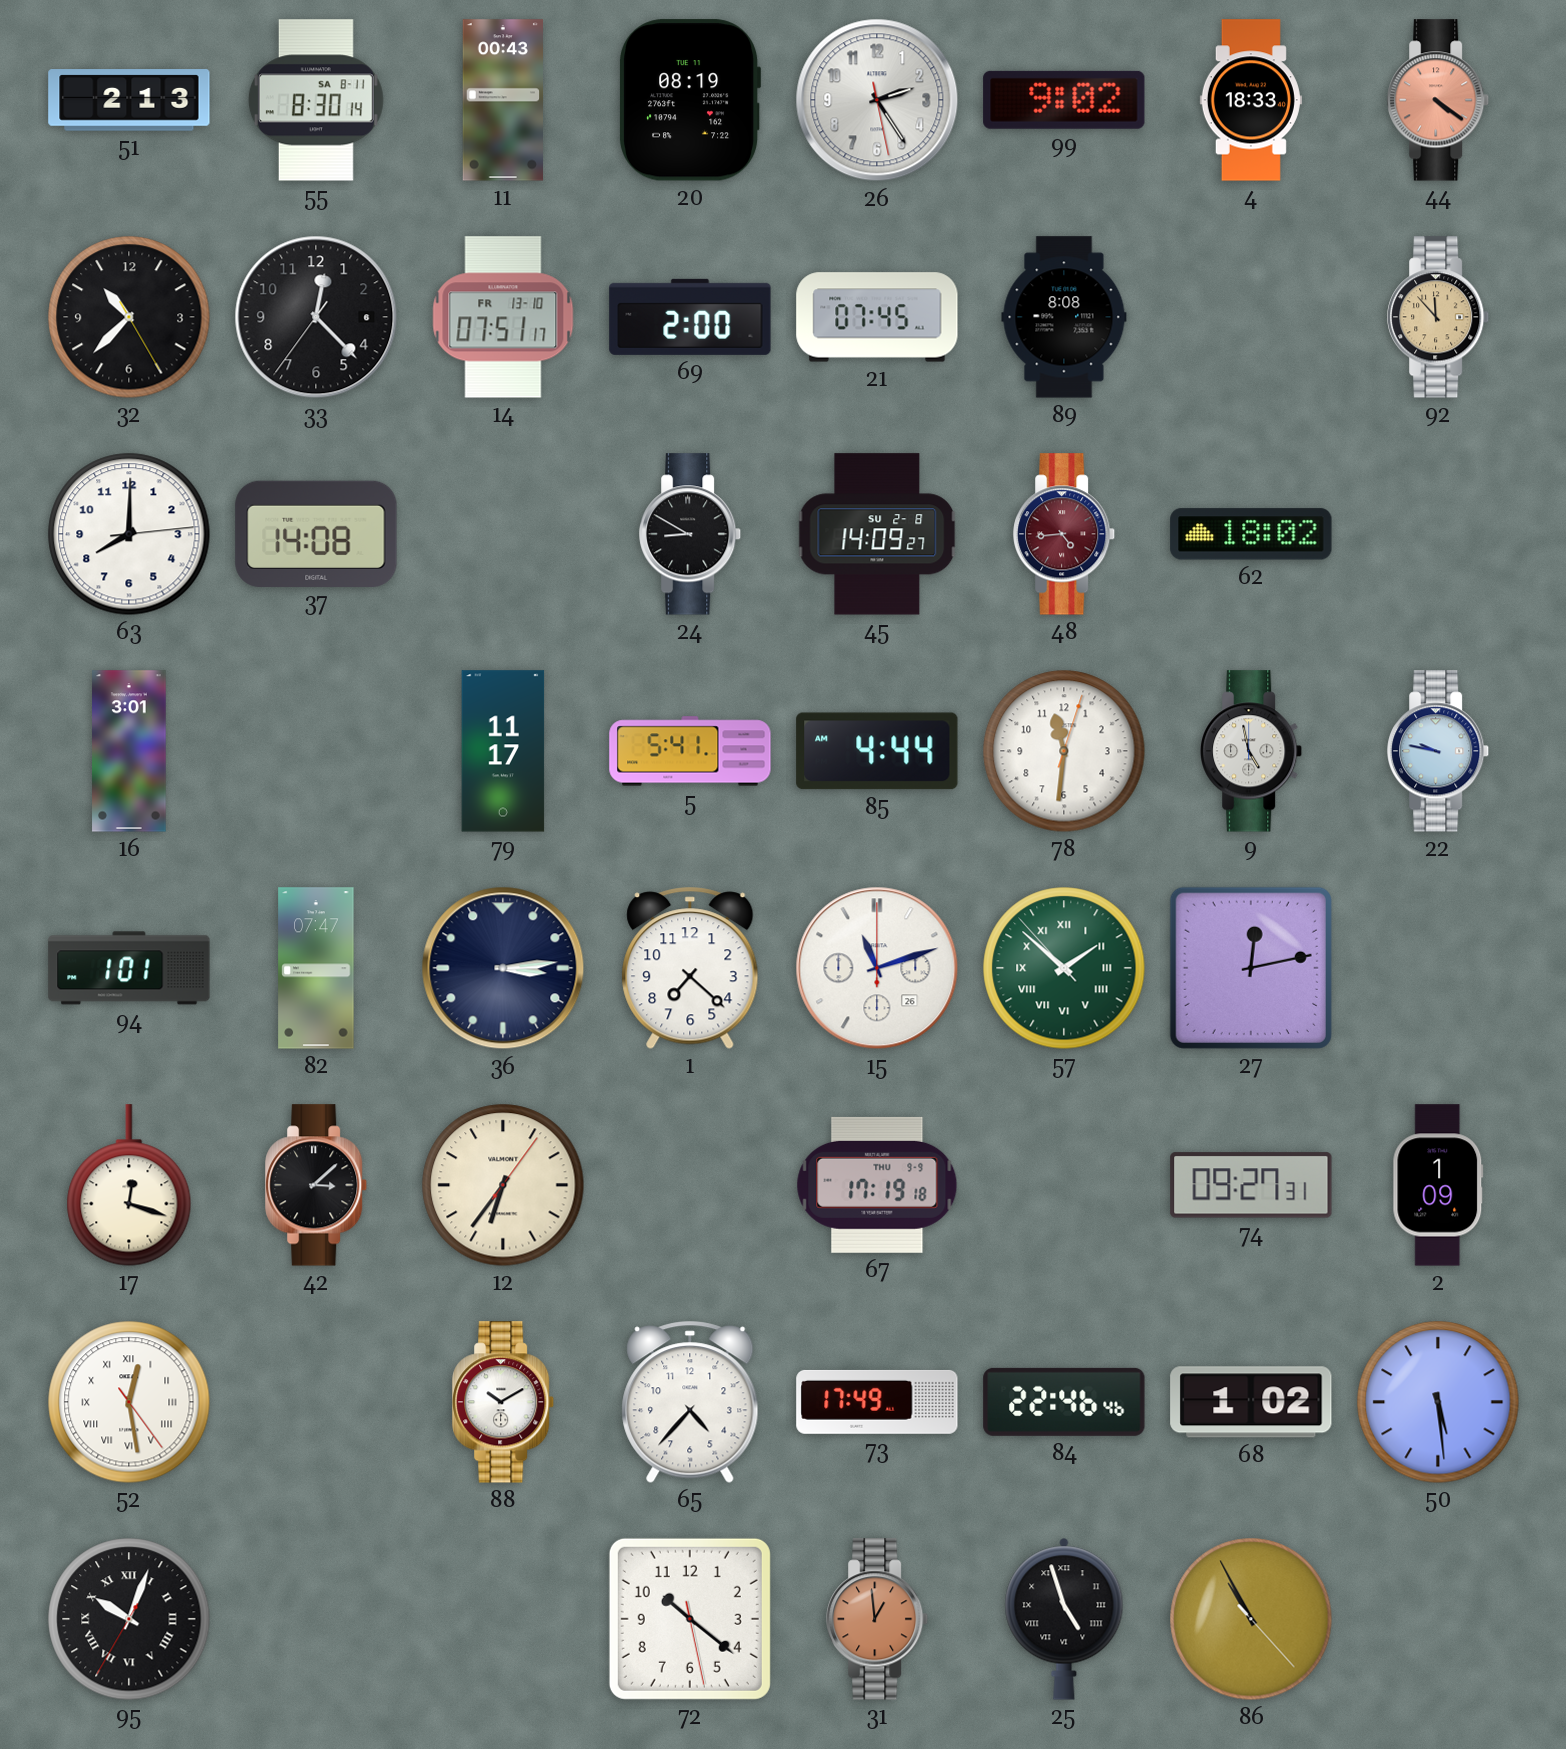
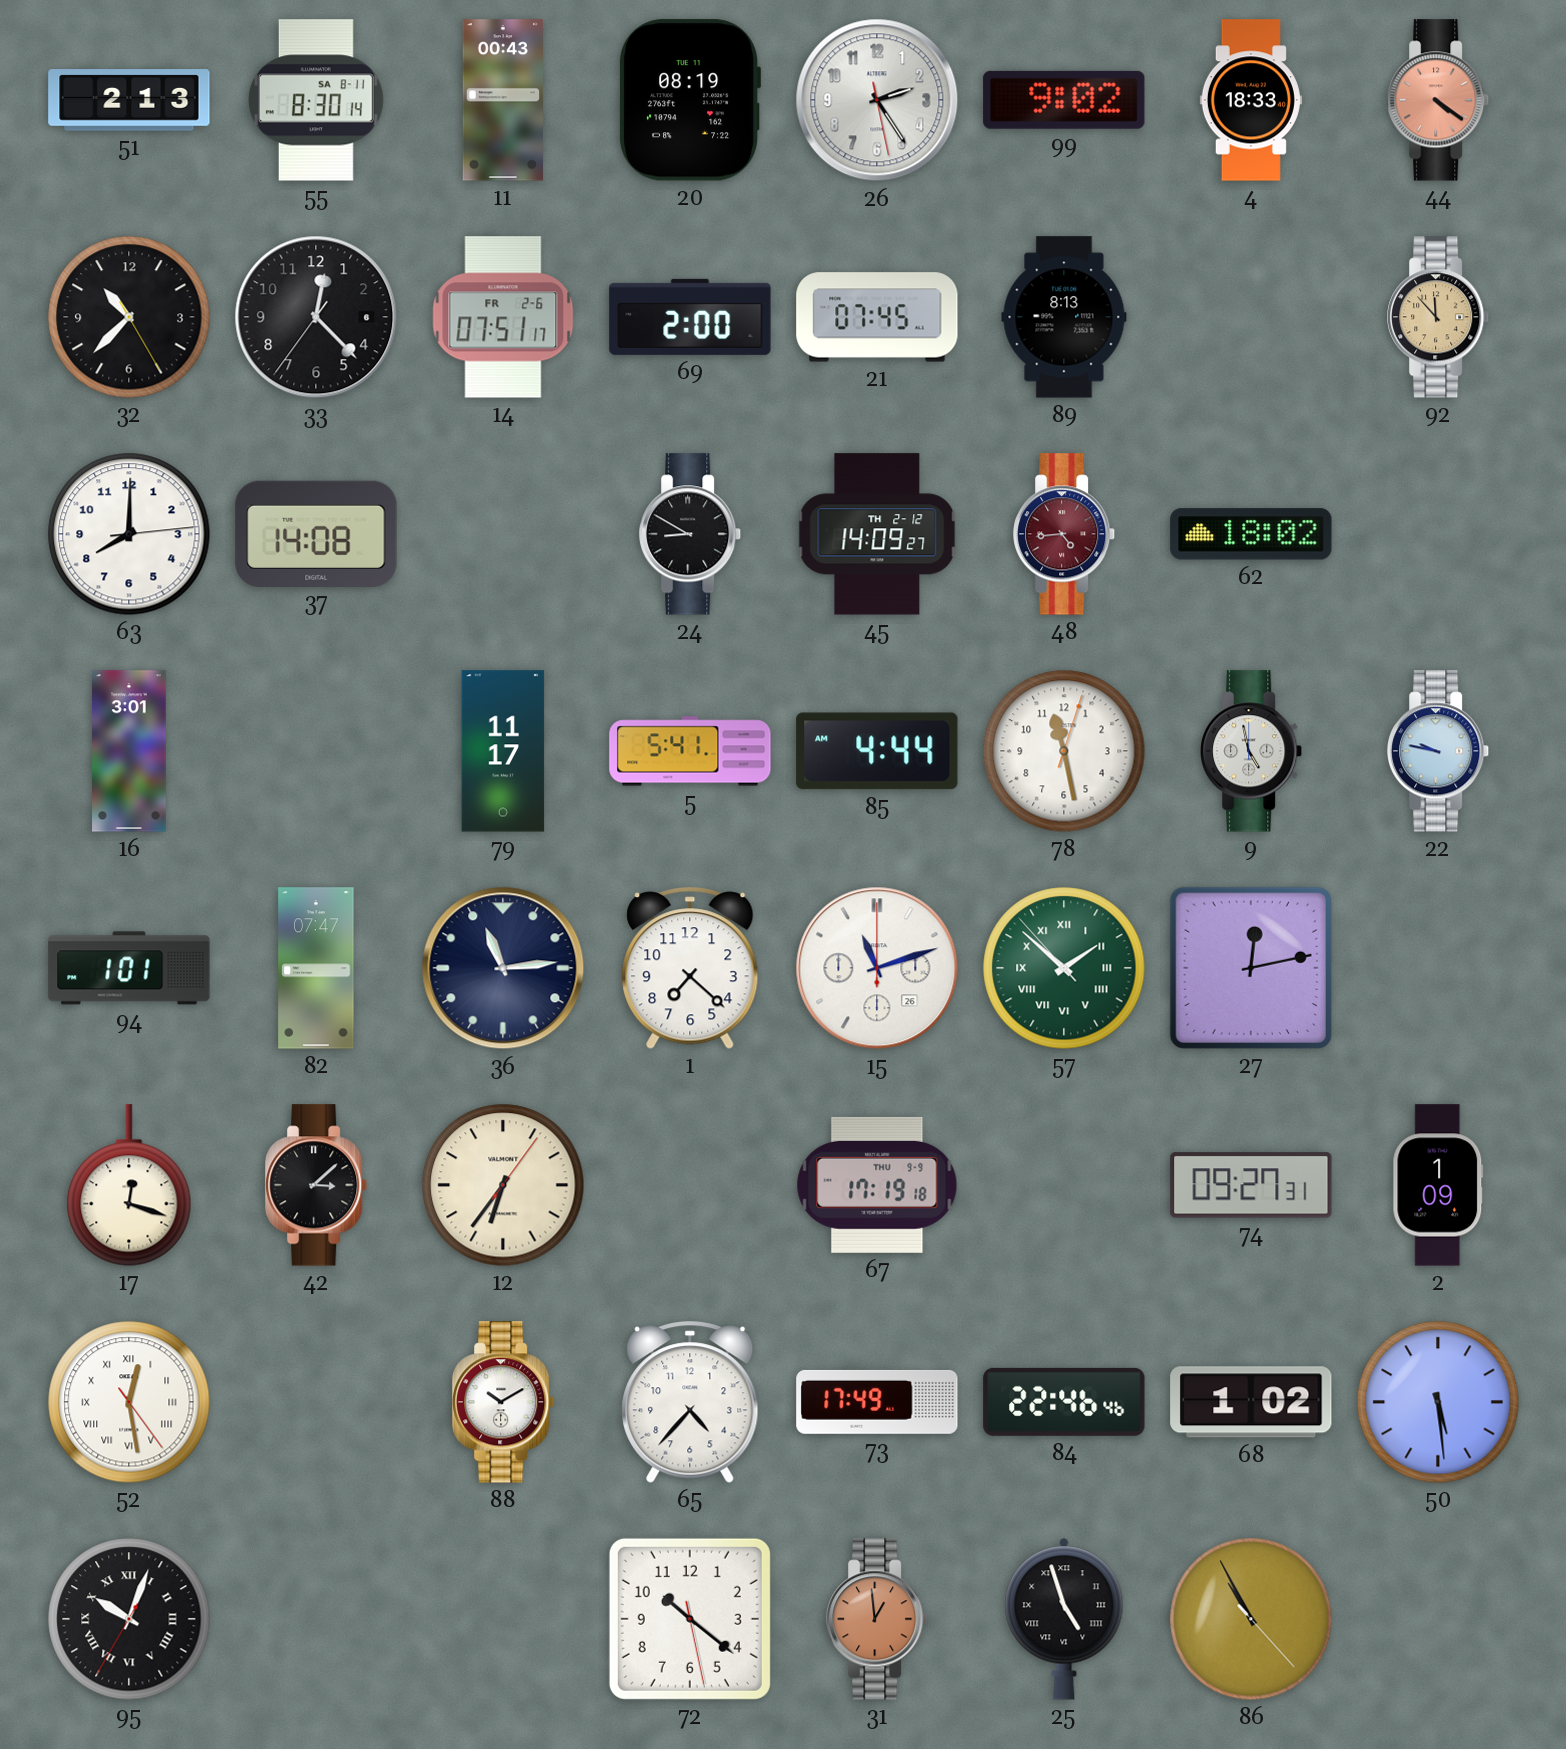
14 date: FR 13-10 -> FR 2-6
89: 8:08 -> 8:13
45 date: SU 2-8 -> TH 2-12
78: 11:31 -> 11:28
36: 3:14 -> 11:14
